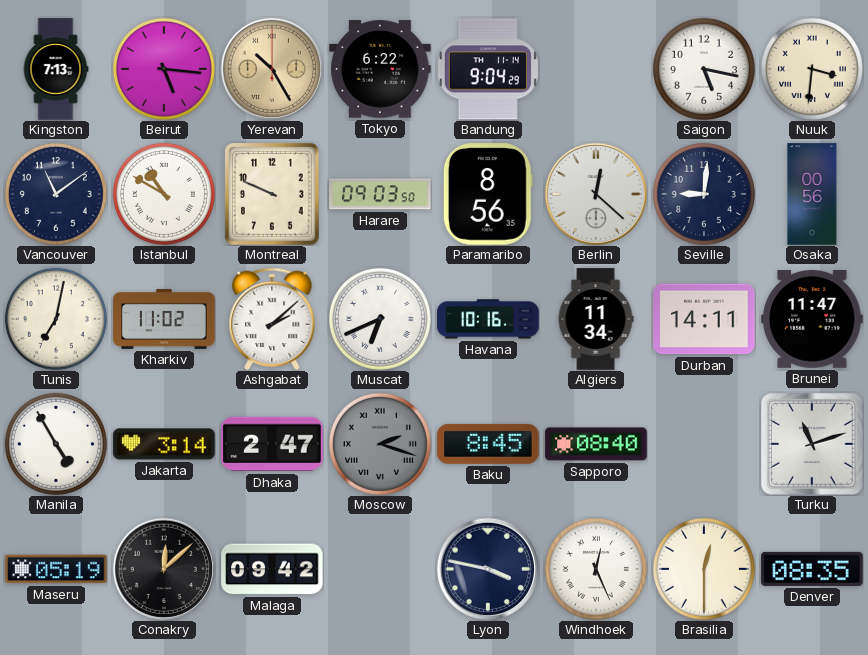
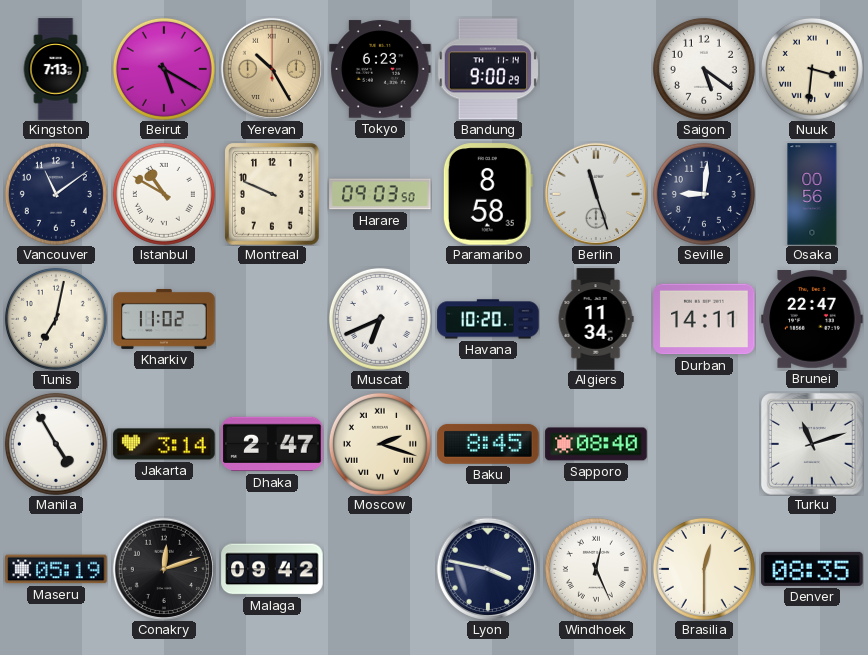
Beirut: 5:16 -> 5:20
Tokyo: 6:22 -> 6:23
Bandung: 9:04 -> 9:00
Saigon: 5:17 -> 5:21
Paramaribo: 8:56 -> 8:58
Berlin: 12:22 -> 11:27
Ashgabat: 2:08 -> none
Havana: 10:16 -> 10:20
Brunei: 11:47 -> 22:47
Moscow dial: grey -> cream
Conakry: 12:08 -> 12:12
